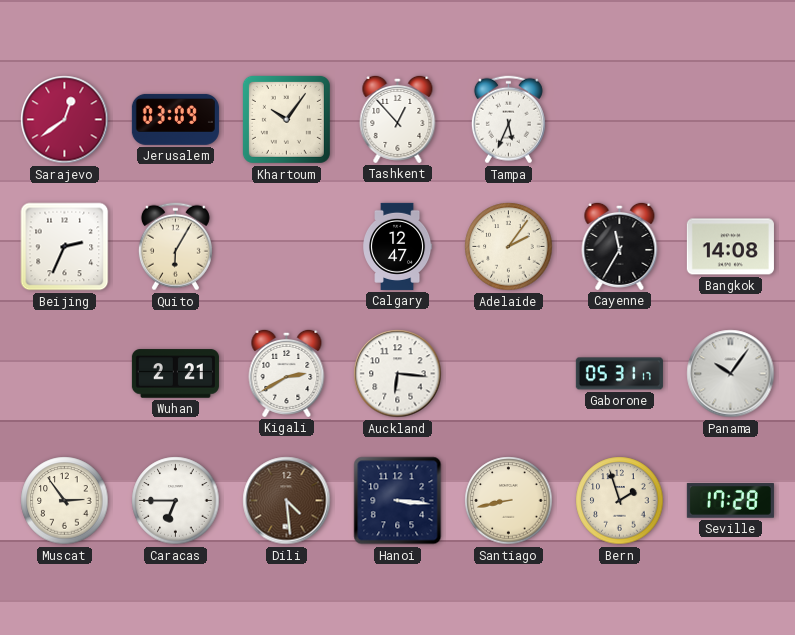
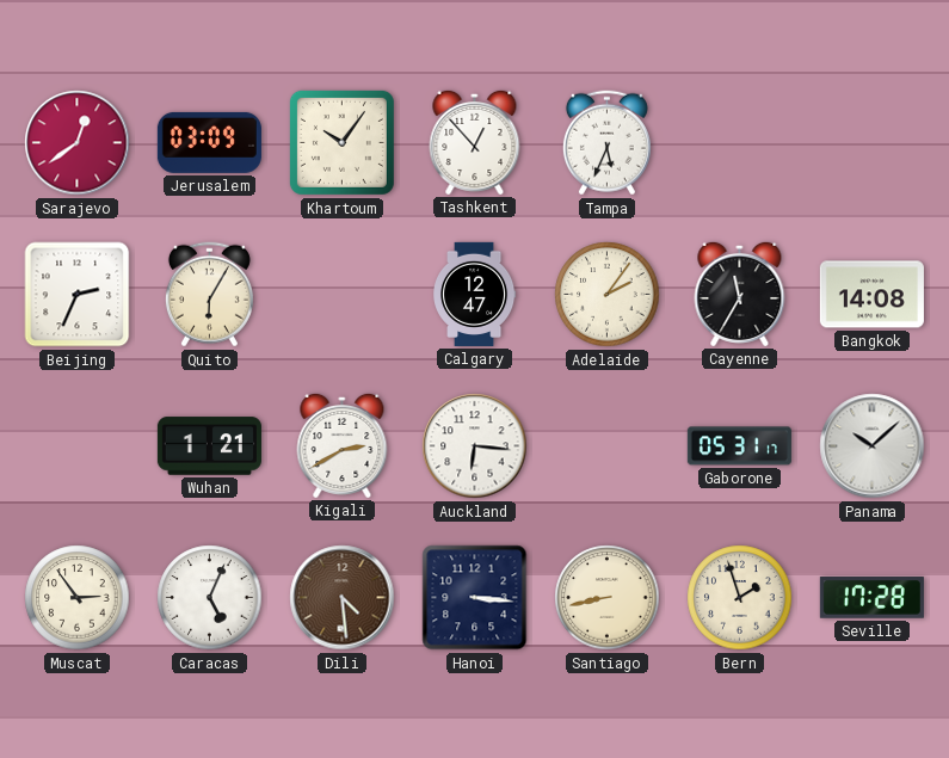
Wuhan: 2:21 -> 1:21
Panama: 10:06 -> 10:08
Caracas: 6:45 -> 5:04
